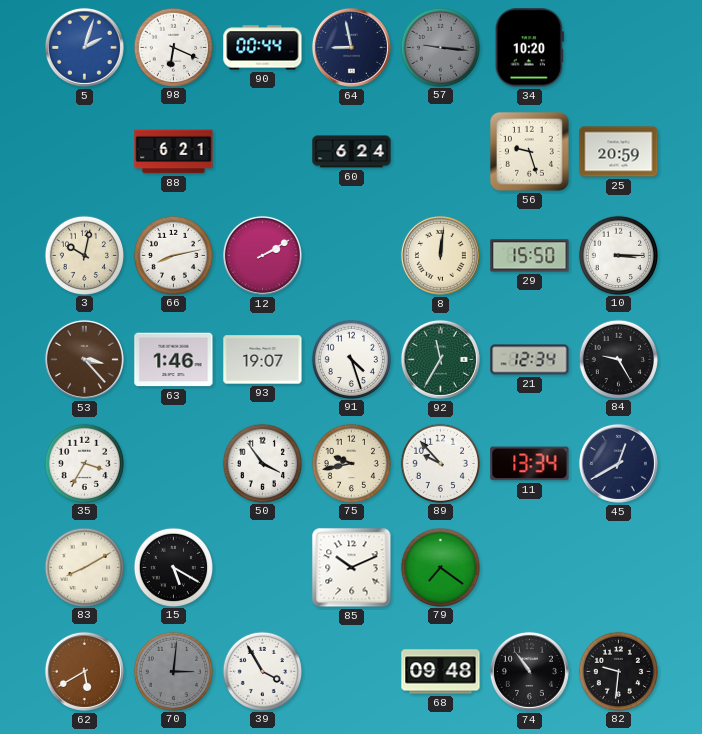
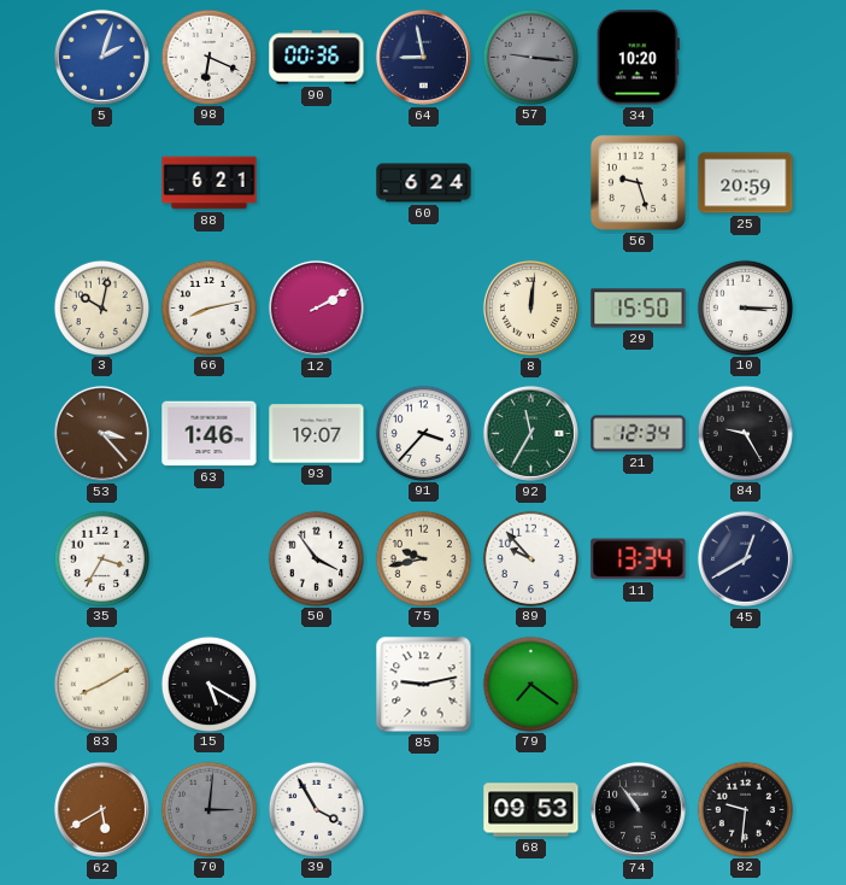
90: 00:44 -> 00:36
91: 4:27 -> 3:37
85: 10:11 -> 9:13
68: 09:48 -> 09:53
